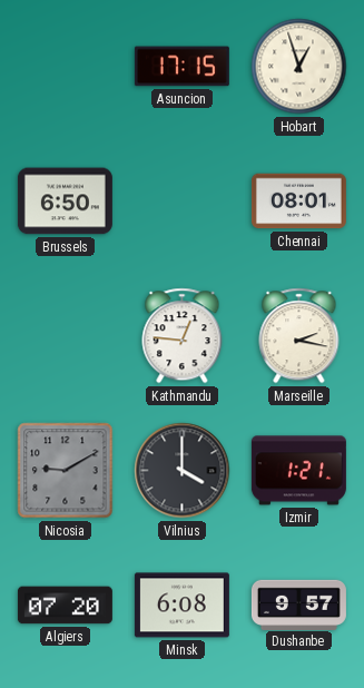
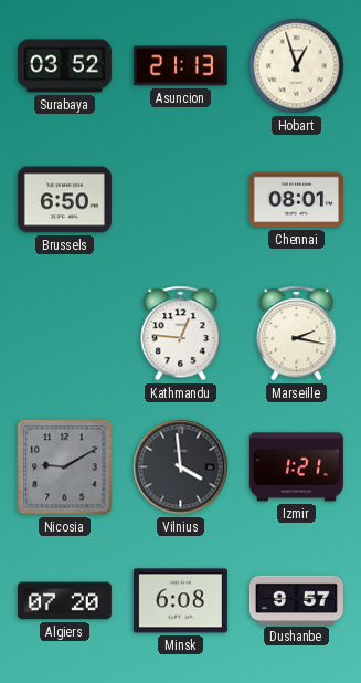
Surabaya: none -> 03:52
Asuncion: 17:15 -> 21:13
Vilnius: 4:00 -> 3:59
